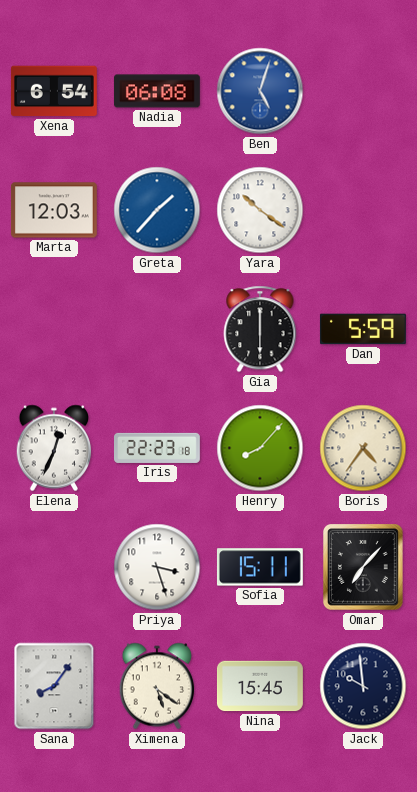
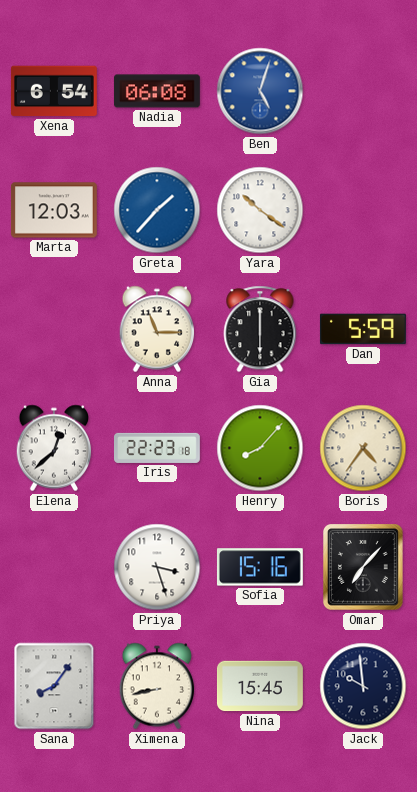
Anna: none -> 11:15
Elena: 12:34 -> 12:38
Sofia: 15:11 -> 15:16
Ximena: 5:21 -> 8:43
